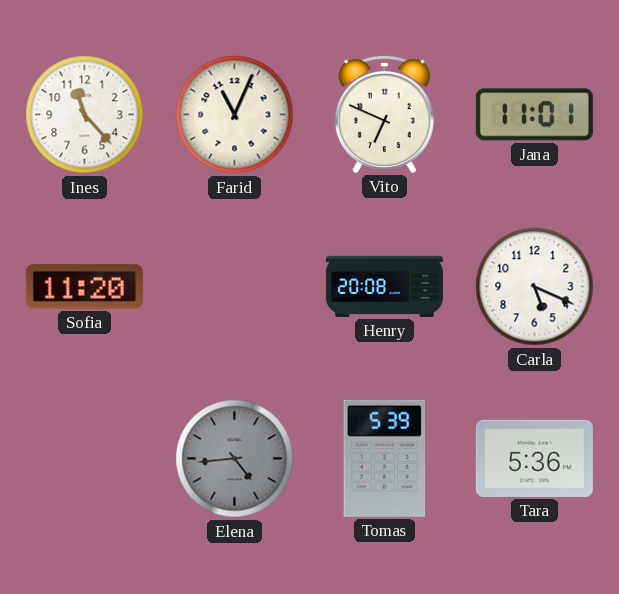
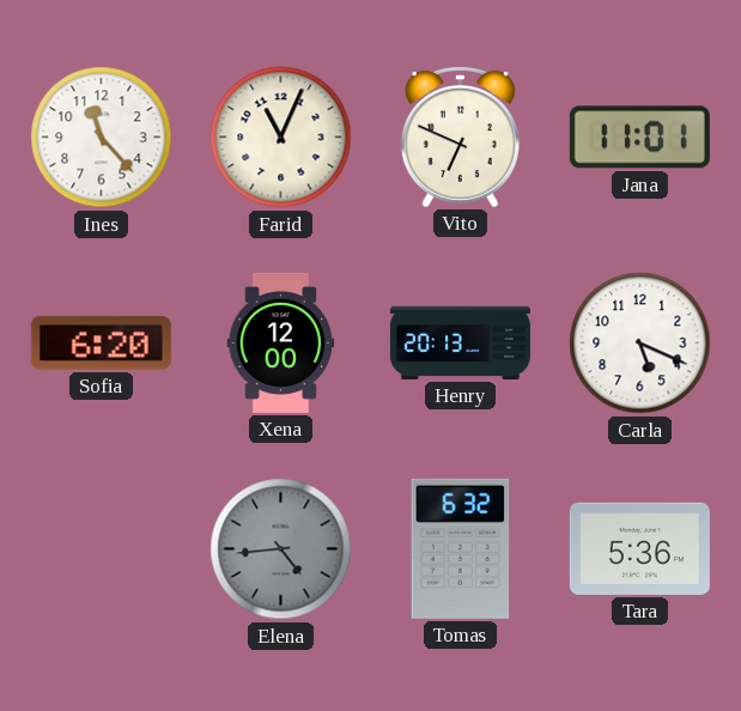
Sofia: 11:20 -> 6:20
Xena: none -> 12:00
Henry: 20:08 -> 20:13
Tomas: 5:39 -> 6:32
